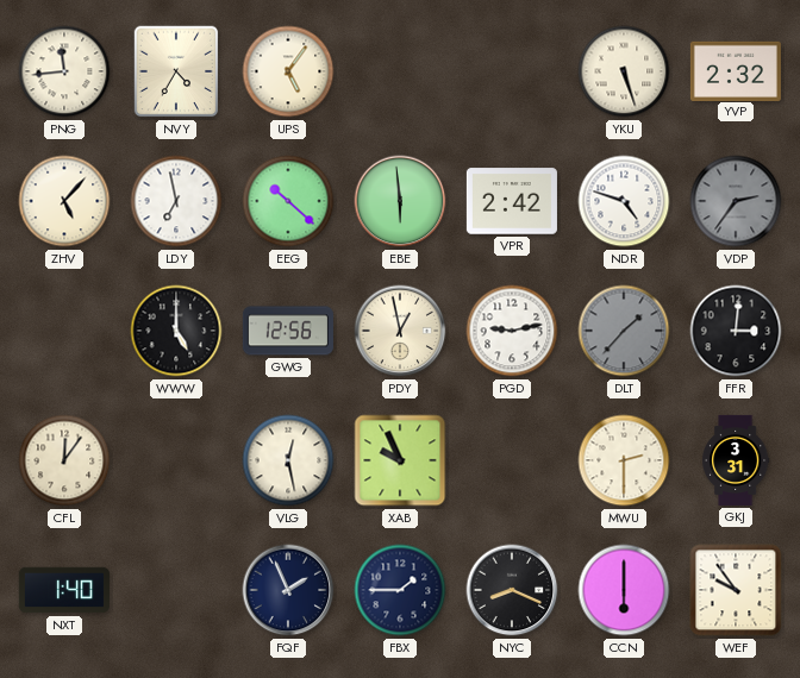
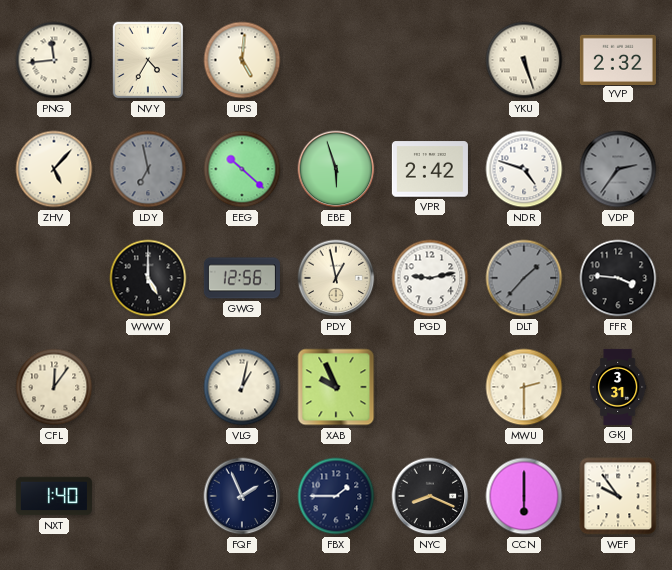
UPS: 5:06 -> 5:01
LDY dial: white -> grey
EBE: 5:59 -> 5:57
FFR: 3:01 -> 3:46
VLG: 12:28 -> 1:02
